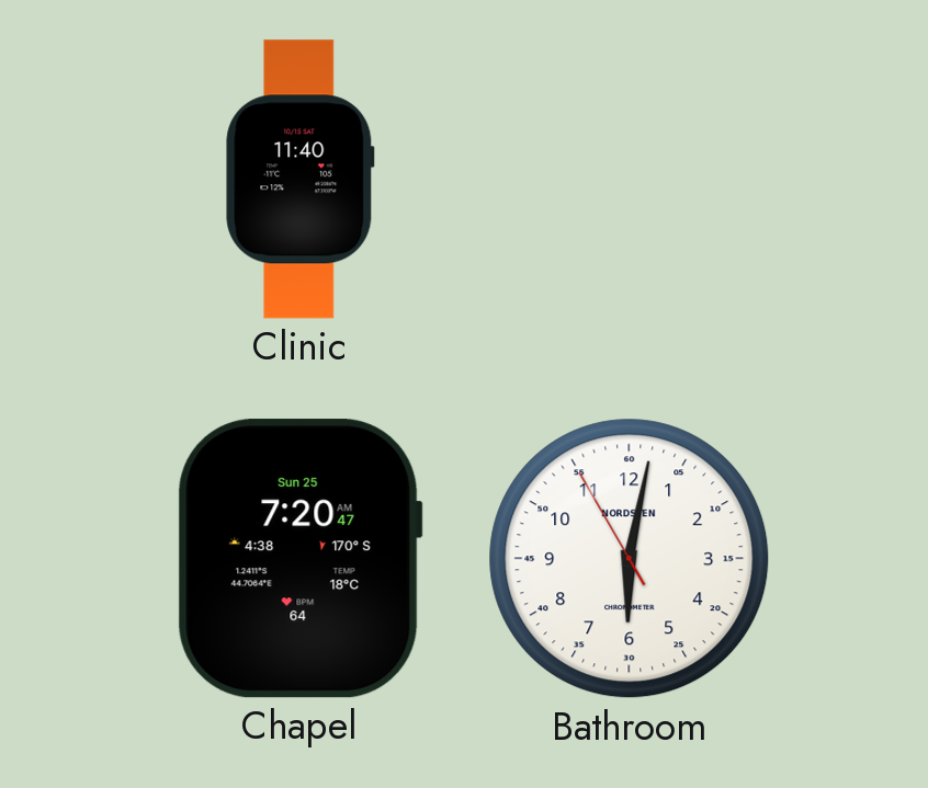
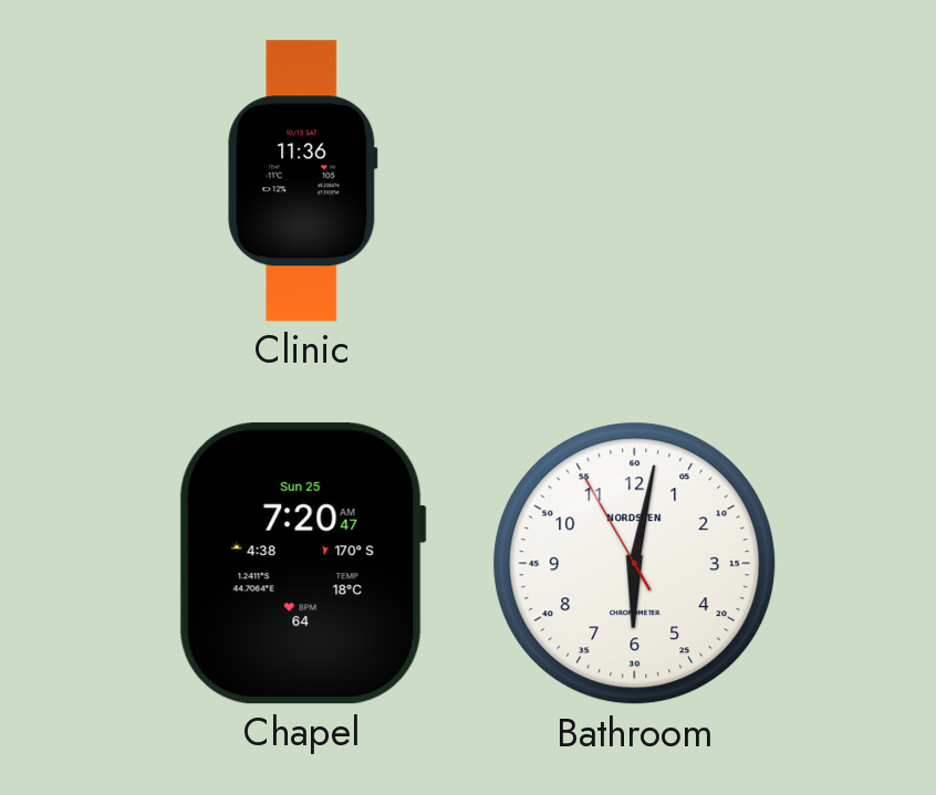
Clinic: 11:40 -> 11:36
